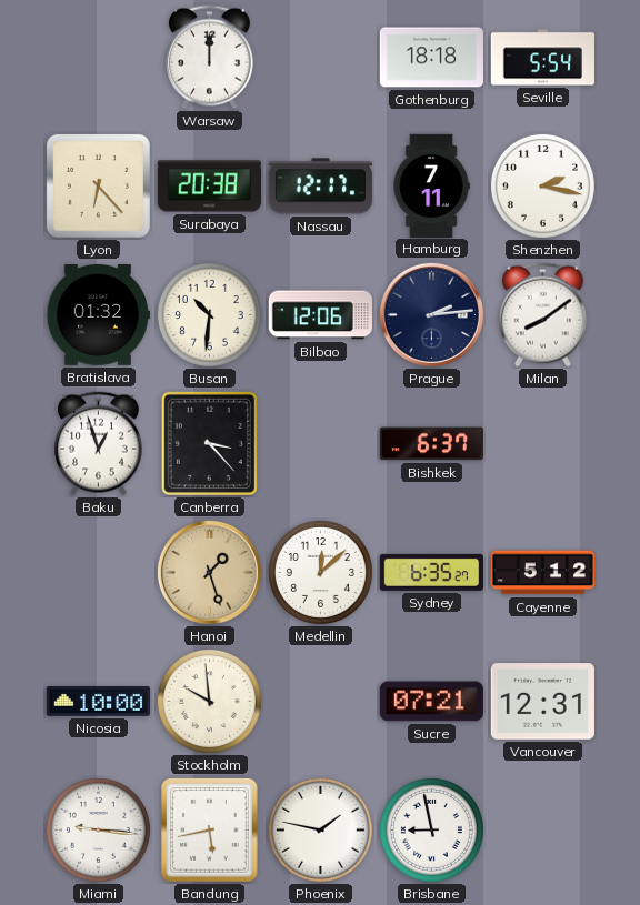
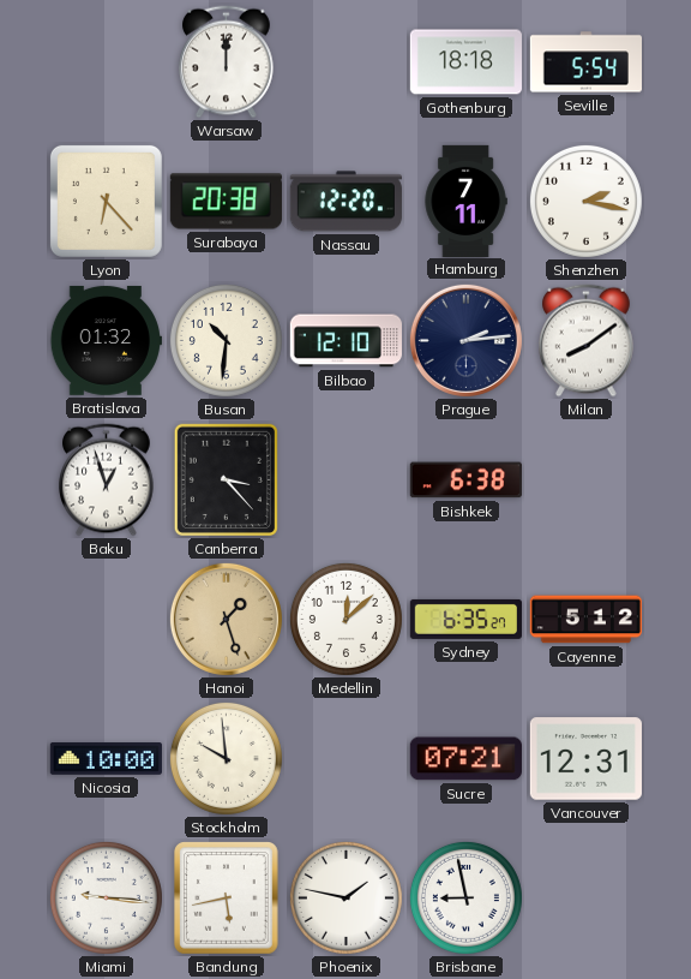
Nassau: 12:17 -> 12:20
Bilbao: 12:06 -> 12:10
Bishkek: 6:37 -> 6:38
